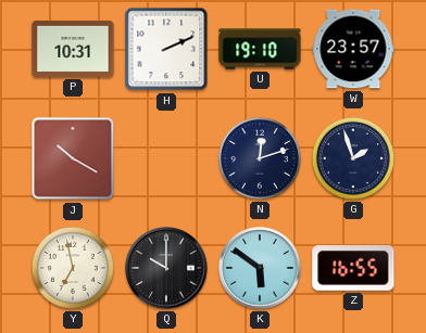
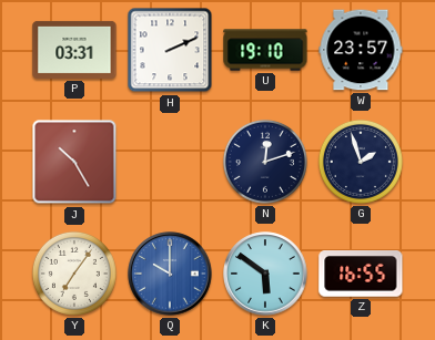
P: 10:31 -> 03:31
J: 10:20 -> 10:25
Y: 6:58 -> 7:06
Q dial: black -> blue
